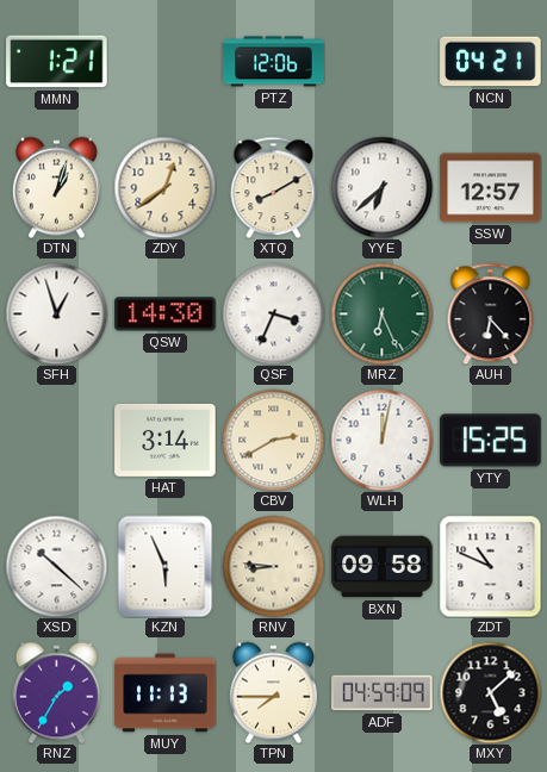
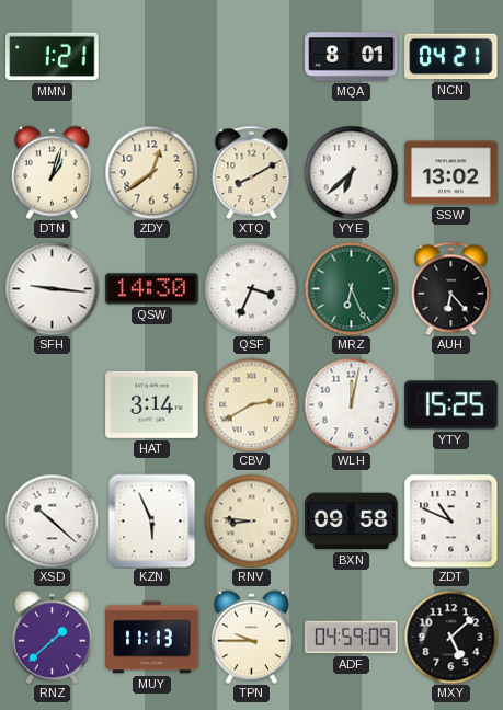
PTZ: 12:06 -> none
MQA: none -> 8:01
SSW: 12:57 -> 13:02
SFH: 12:57 -> 9:16
RNZ: 1:35 -> 1:38
TPN: 7:45 -> 9:45
